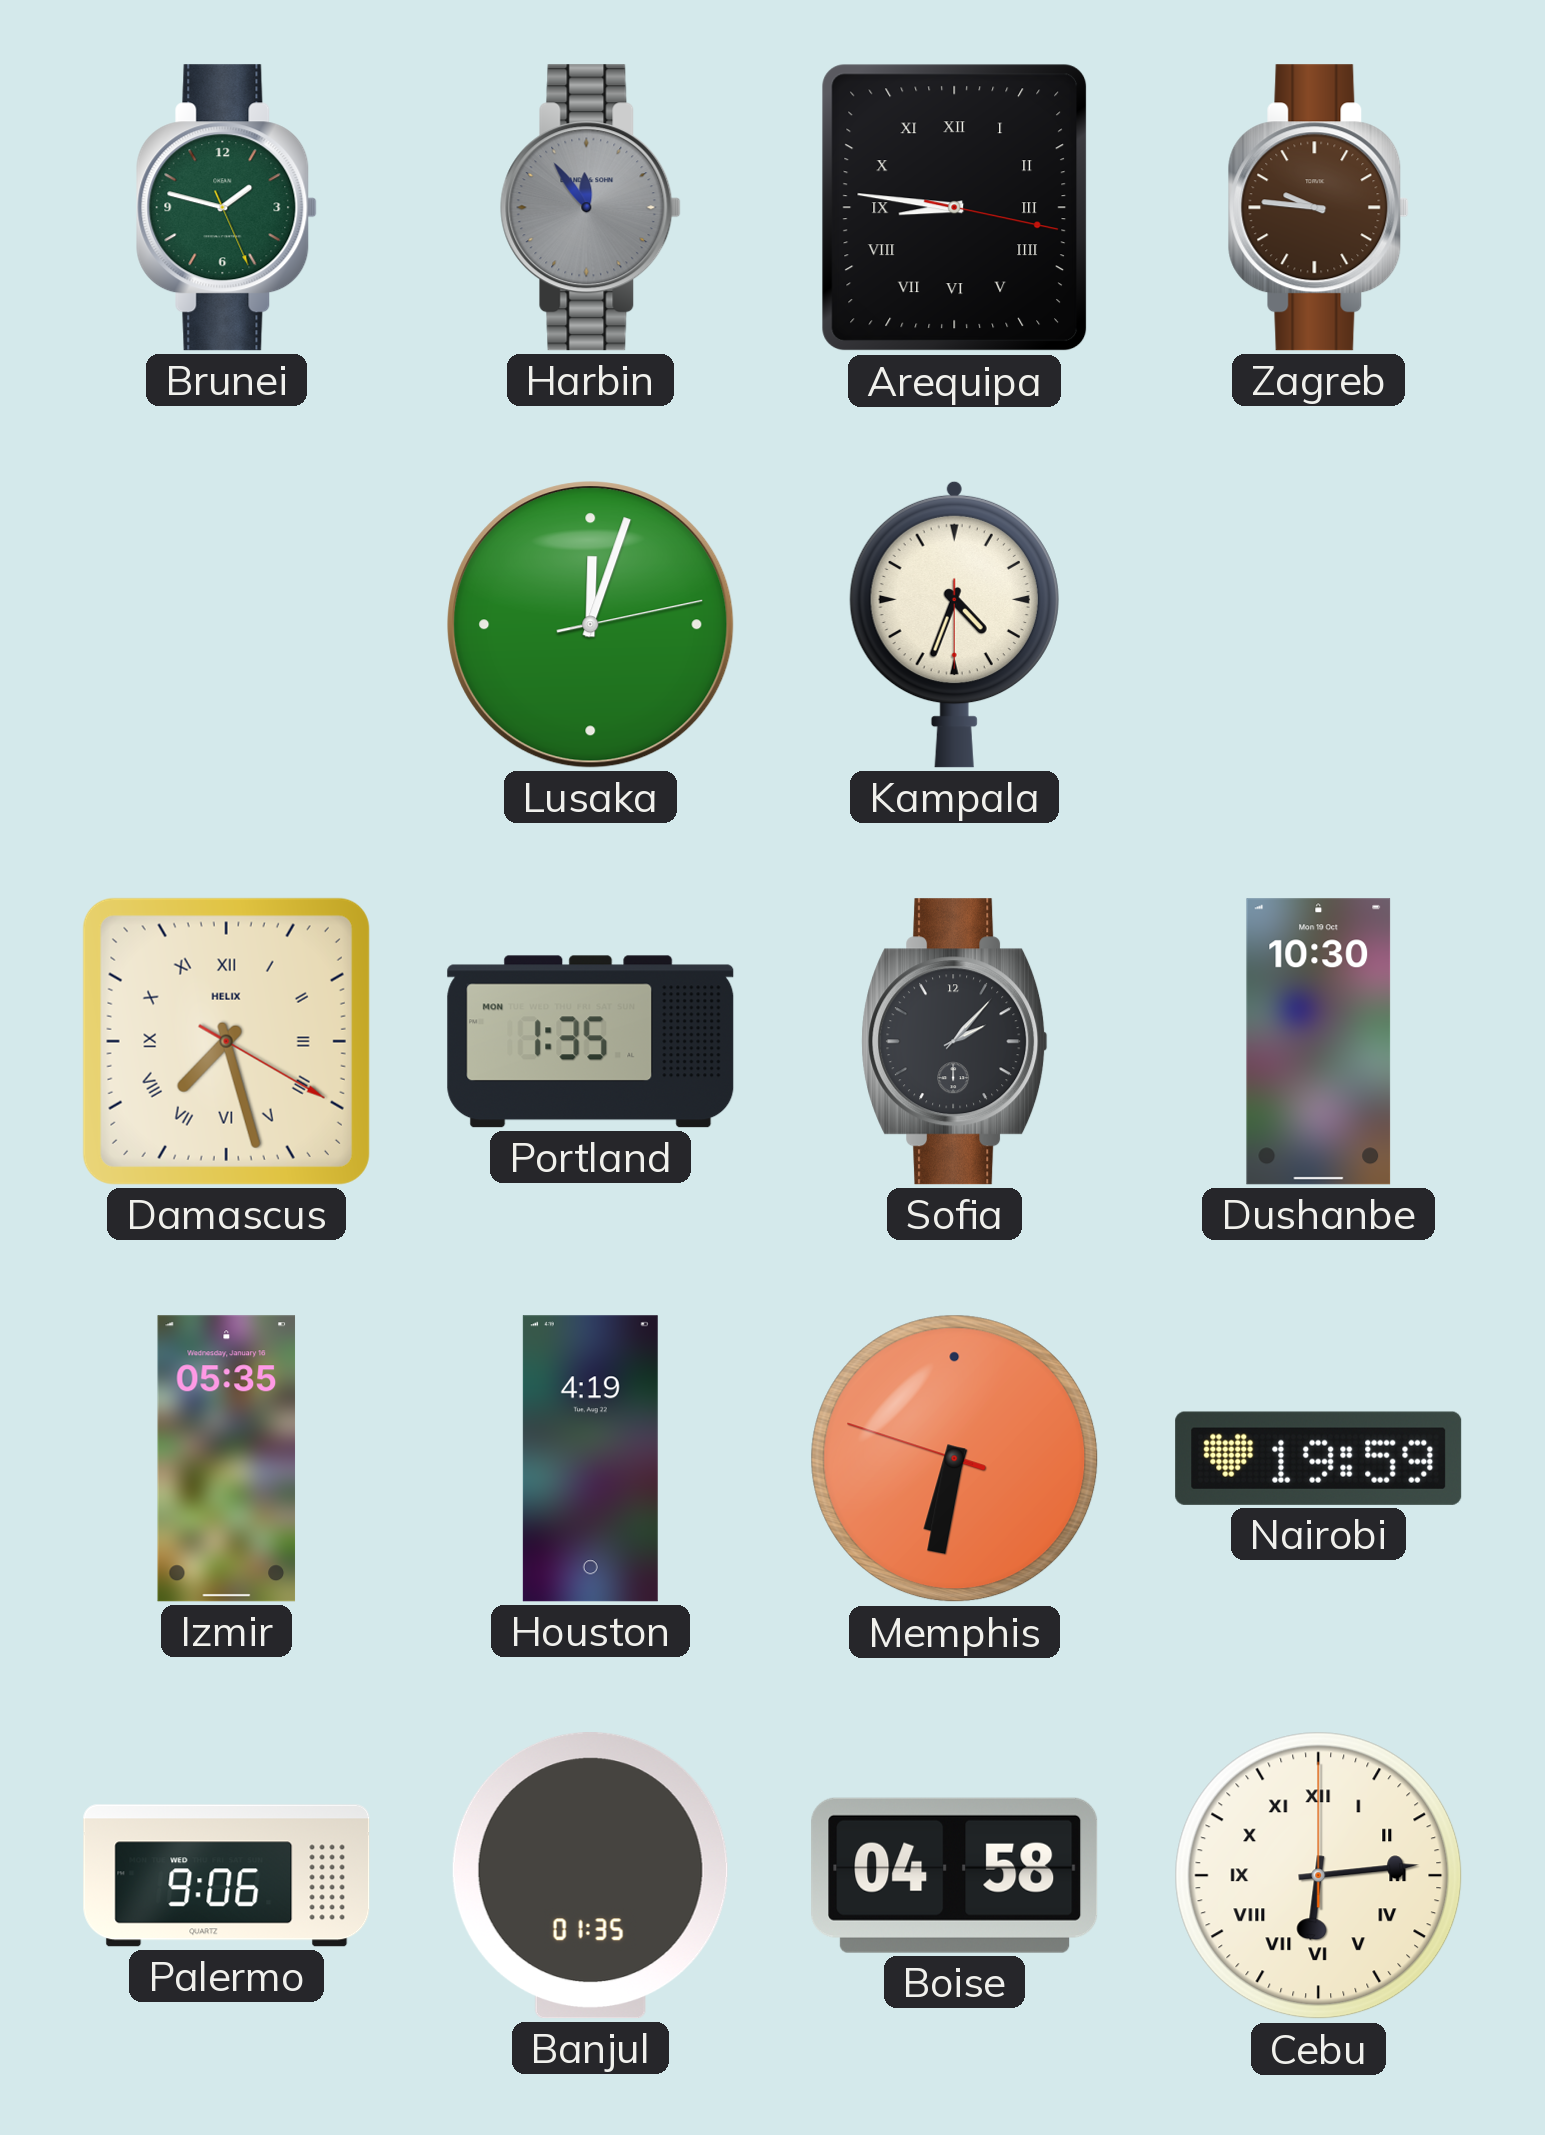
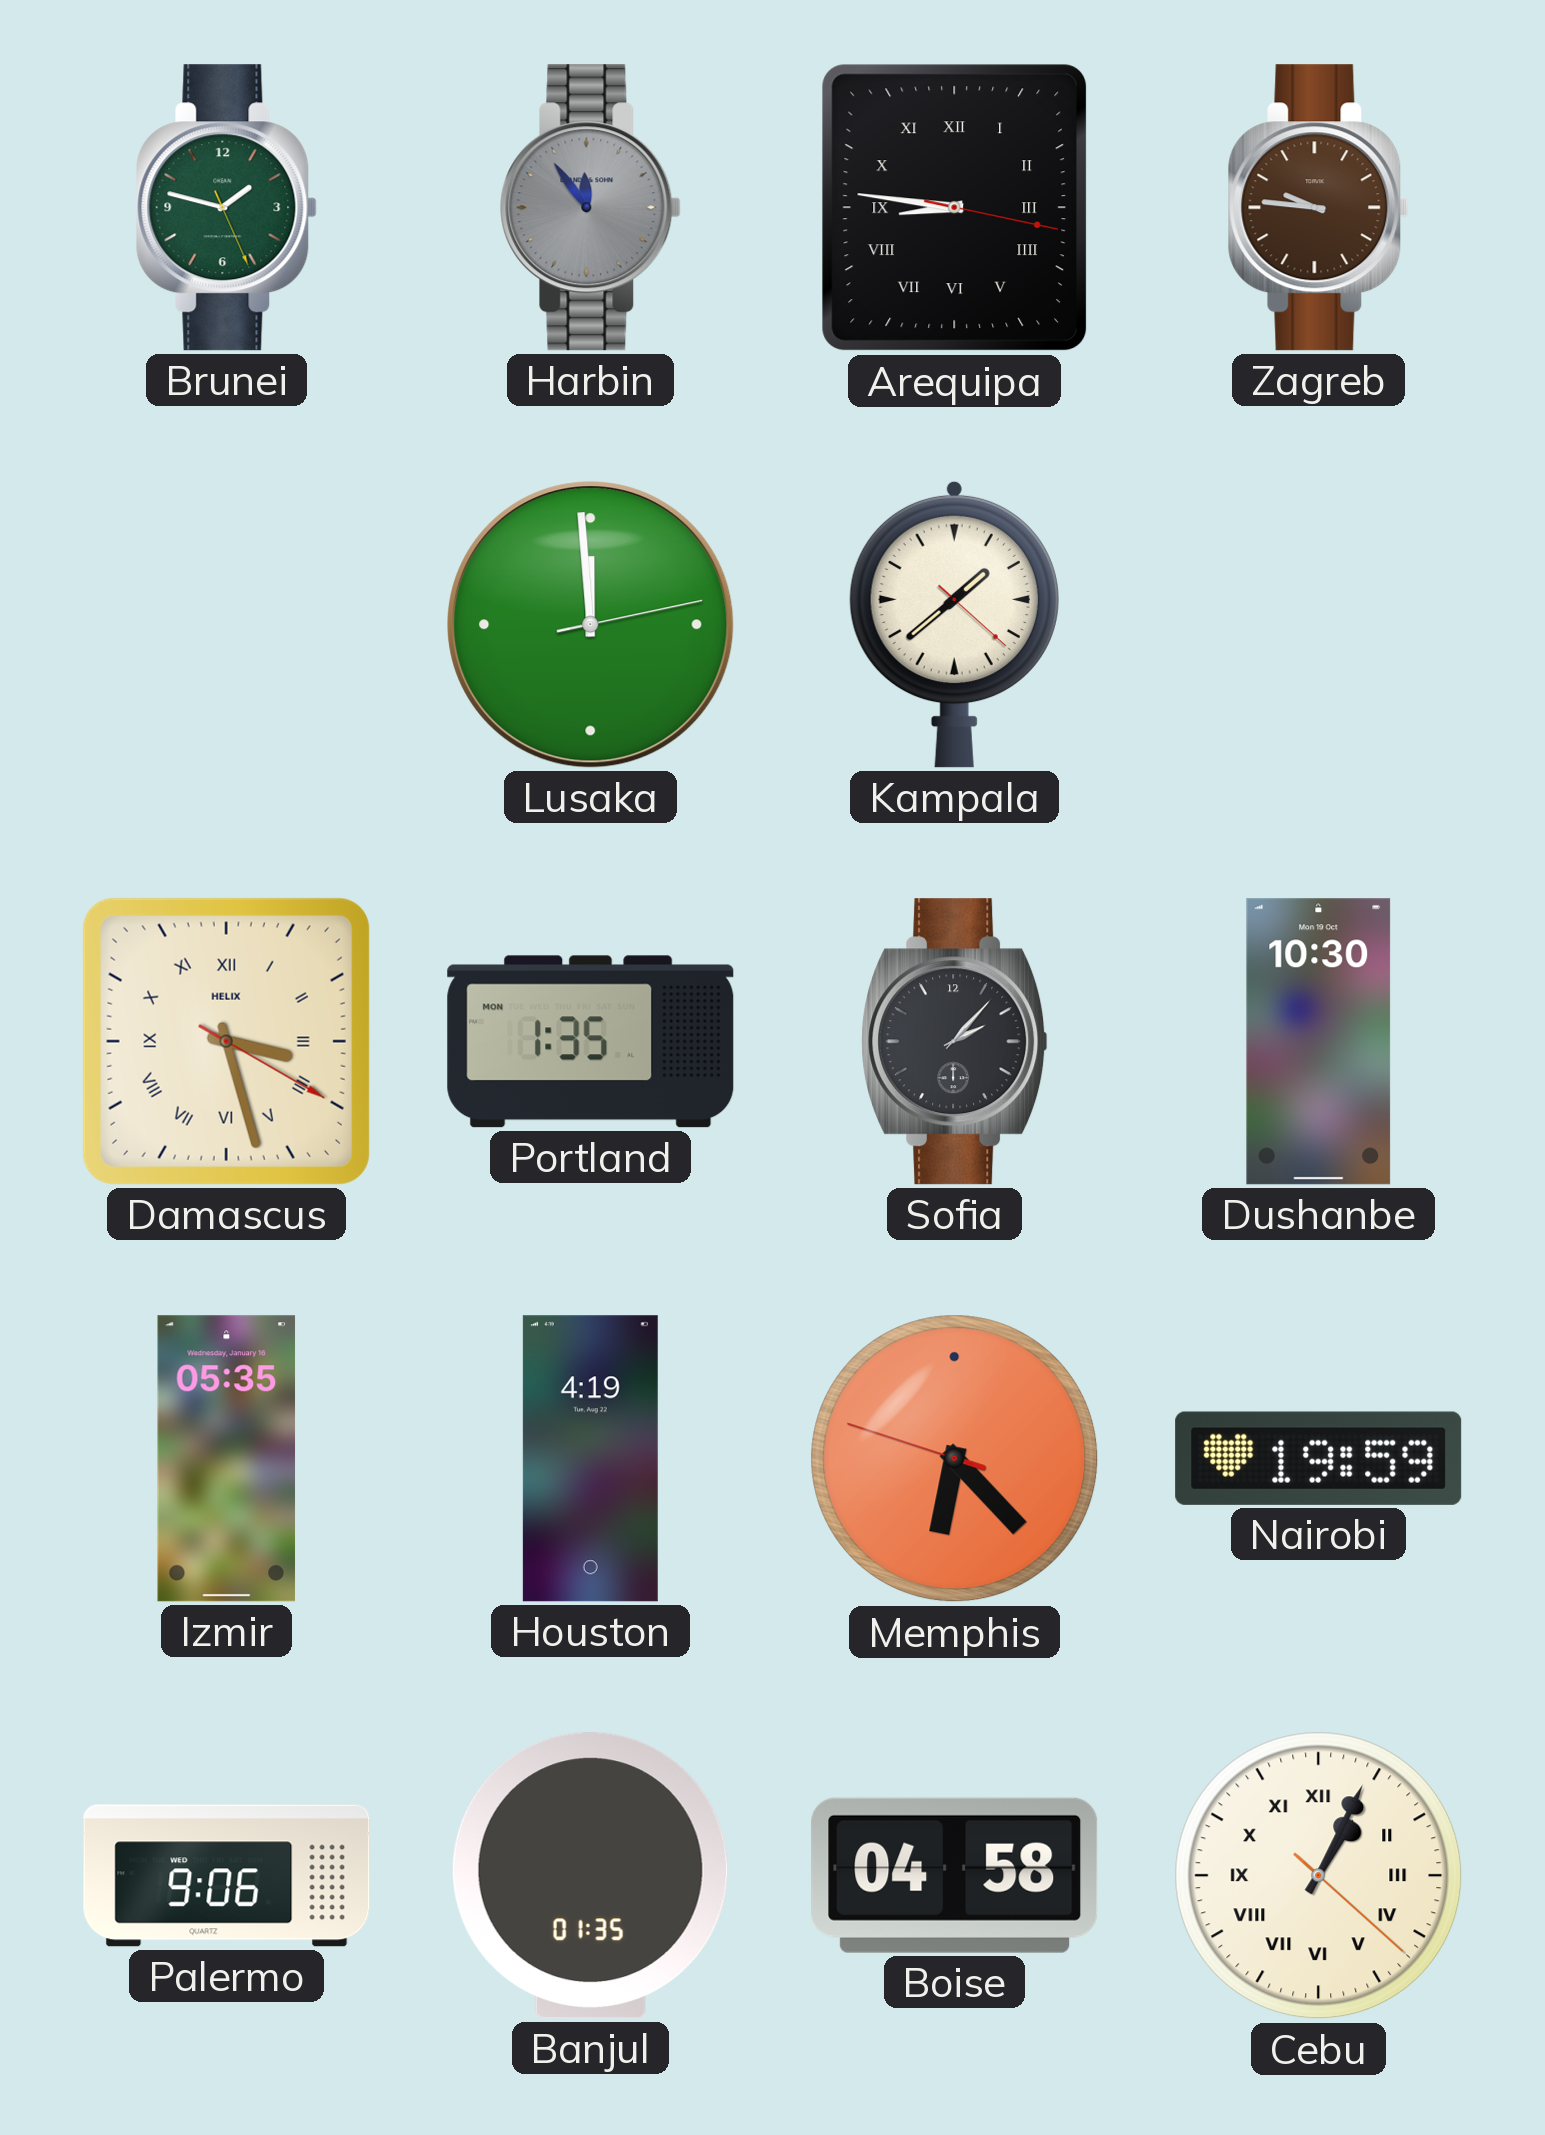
Lusaka: 12:03 -> 11:59
Kampala: 4:33 -> 1:38
Damascus: 7:27 -> 3:27
Memphis: 6:31 -> 6:22
Cebu: 6:14 -> 1:04
